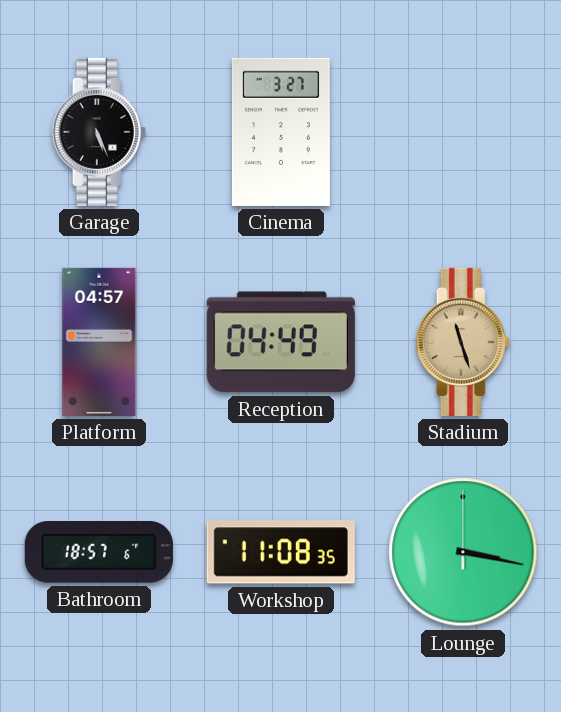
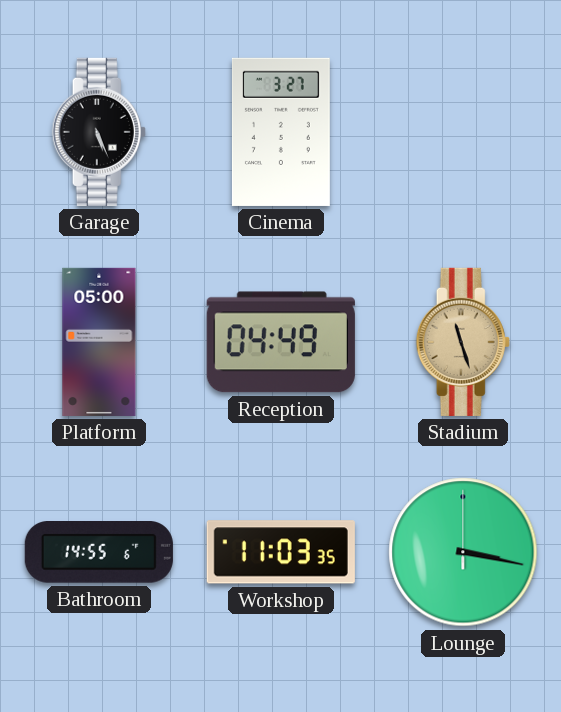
Platform: 04:57 -> 05:00
Bathroom: 18:57 -> 14:55
Workshop: 11:08 -> 11:03
